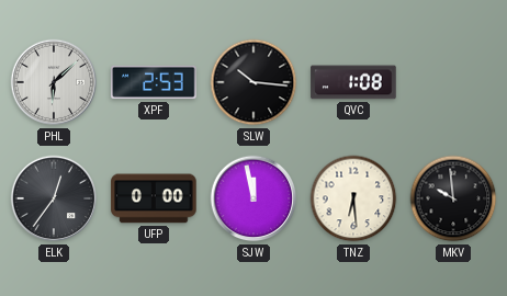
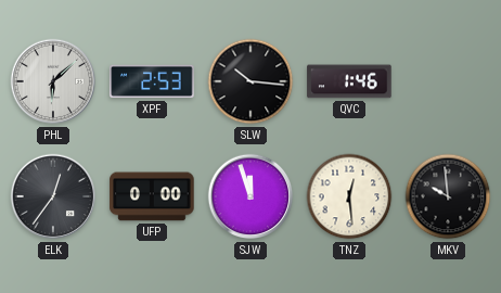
QVC: 1:08 -> 1:46
SJW: 11:58 -> 11:57
TNZ: 6:29 -> 12:29
